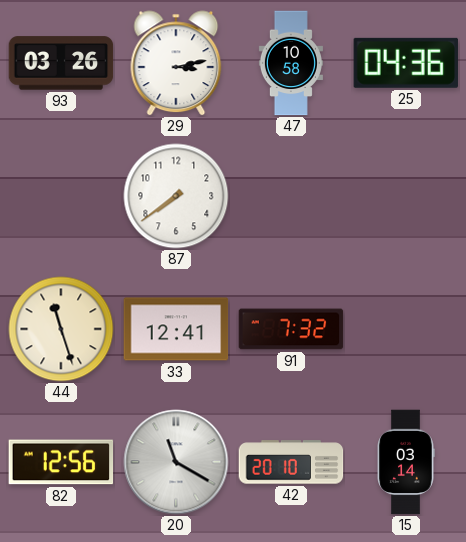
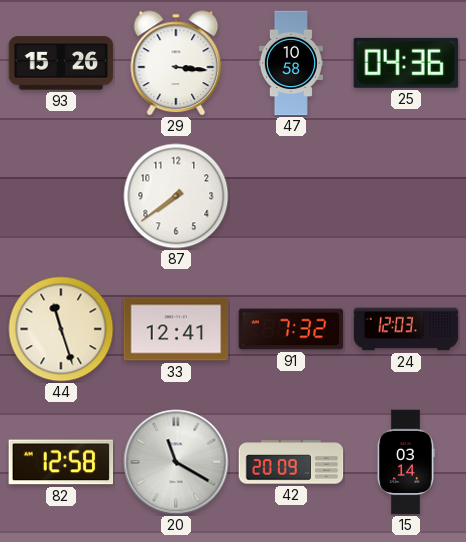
93: 03:26 -> 15:26
29: 3:13 -> 3:16
24: none -> 12:03
82: 12:56 -> 12:58
42: 20:10 -> 20:09
